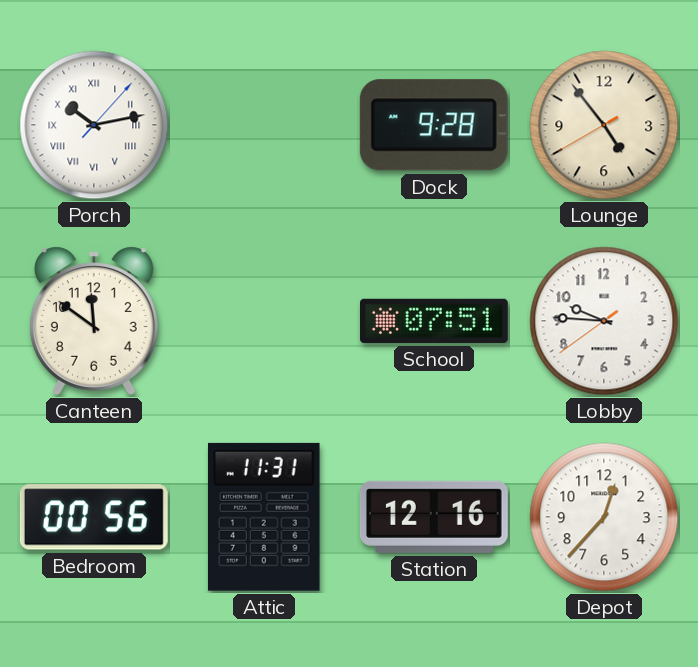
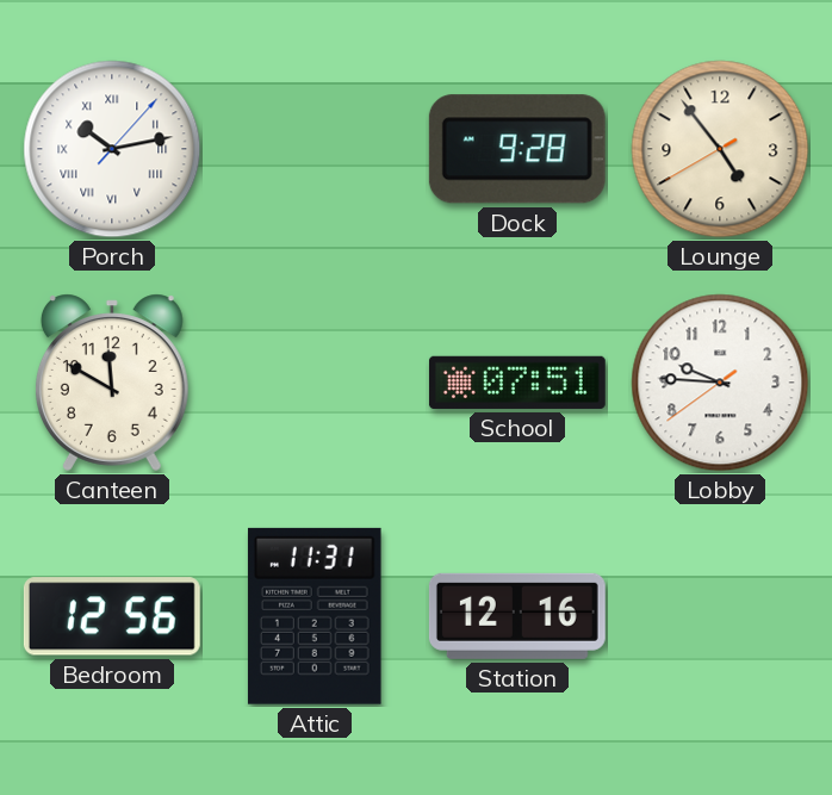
Canteen: 11:51 -> 11:50
Bedroom: 00:56 -> 12:56
Depot: 12:37 -> none
